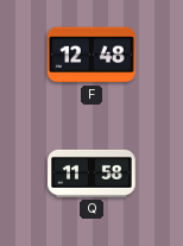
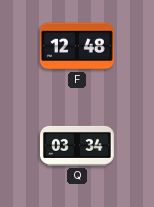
Q: 11:58 -> 03:34
